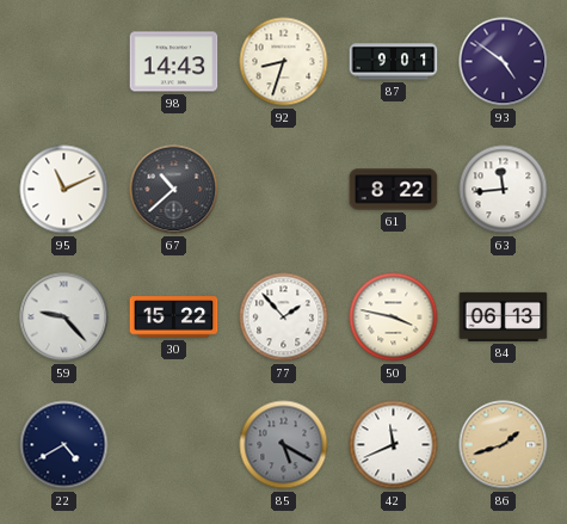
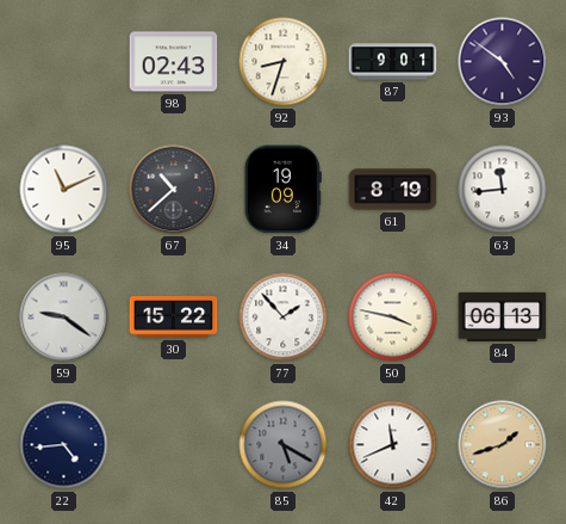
98: 14:43 -> 02:43
34: none -> 19:09
61: 8:22 -> 8:19
59: 9:23 -> 9:21
22: 4:40 -> 4:44
